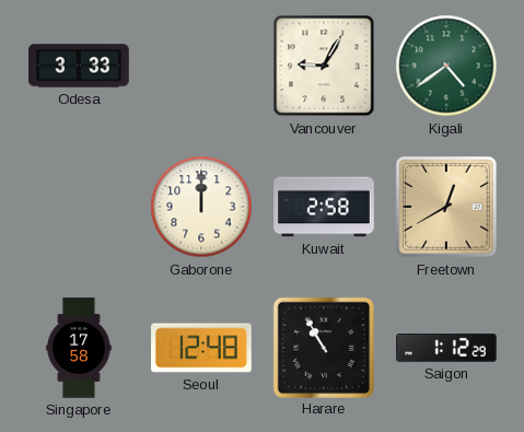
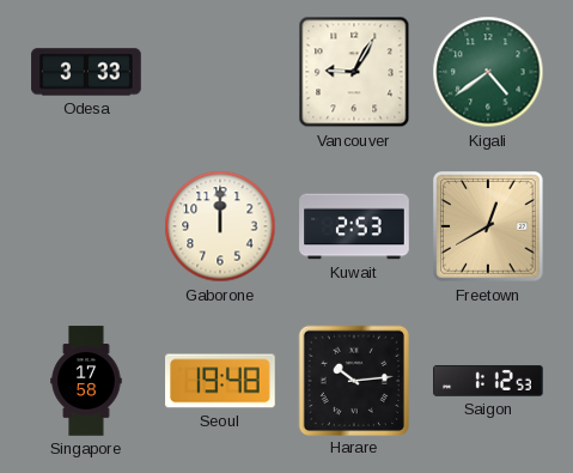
Kuwait: 2:58 -> 2:53
Seoul: 12:48 -> 19:48
Harare: 10:55 -> 10:14
Saigon: 1:12:29 -> 1:12:53
